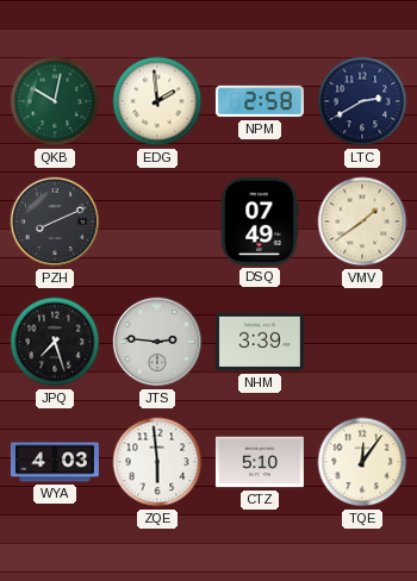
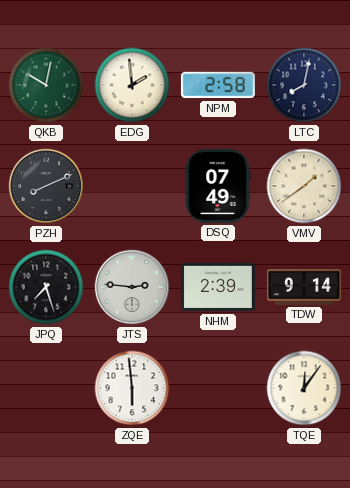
LTC: 2:40 -> 8:02
NHM: 3:39 -> 2:39
TDW: none -> 9:14
WYA: 4:03 -> none
CTZ: 5:10 -> none
